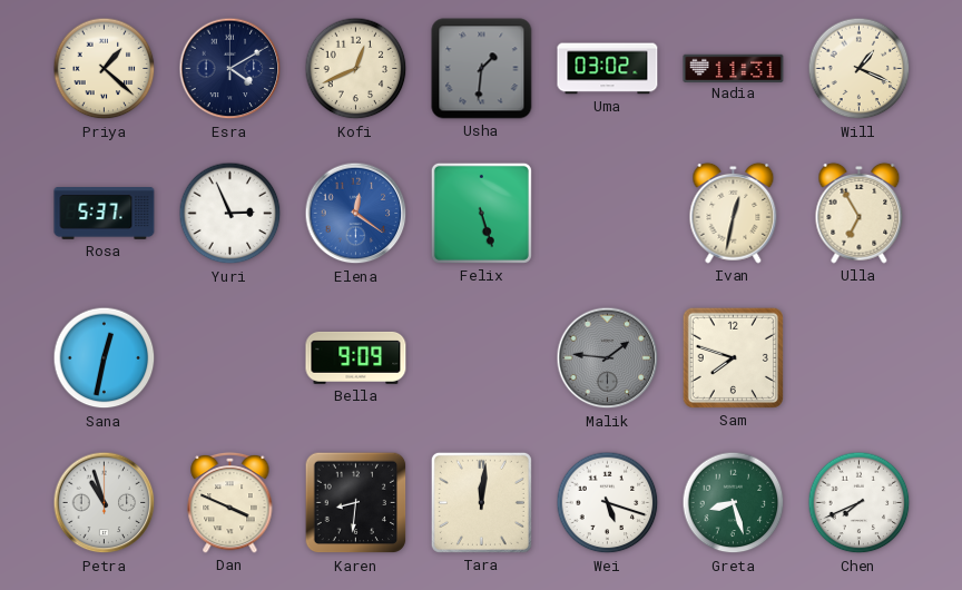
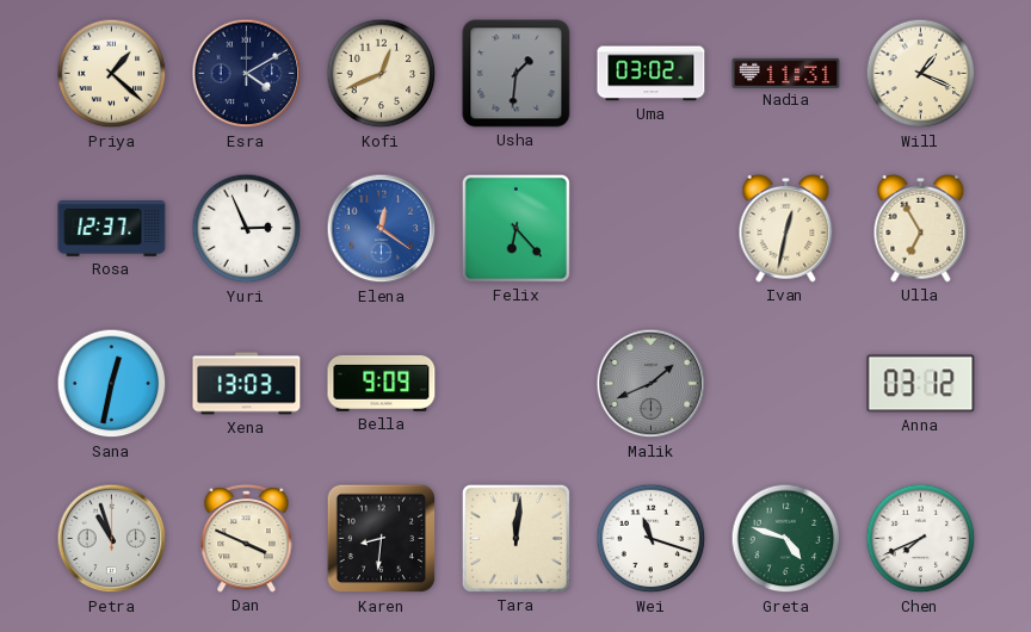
Rosa: 5:37 -> 12:37
Felix: 5:27 -> 6:23
Xena: none -> 13:03
Malik: 1:46 -> 1:41
Sam: 7:48 -> none
Anna: none -> 03:12
Wei: 5:18 -> 11:18
Greta: 8:27 -> 4:48
